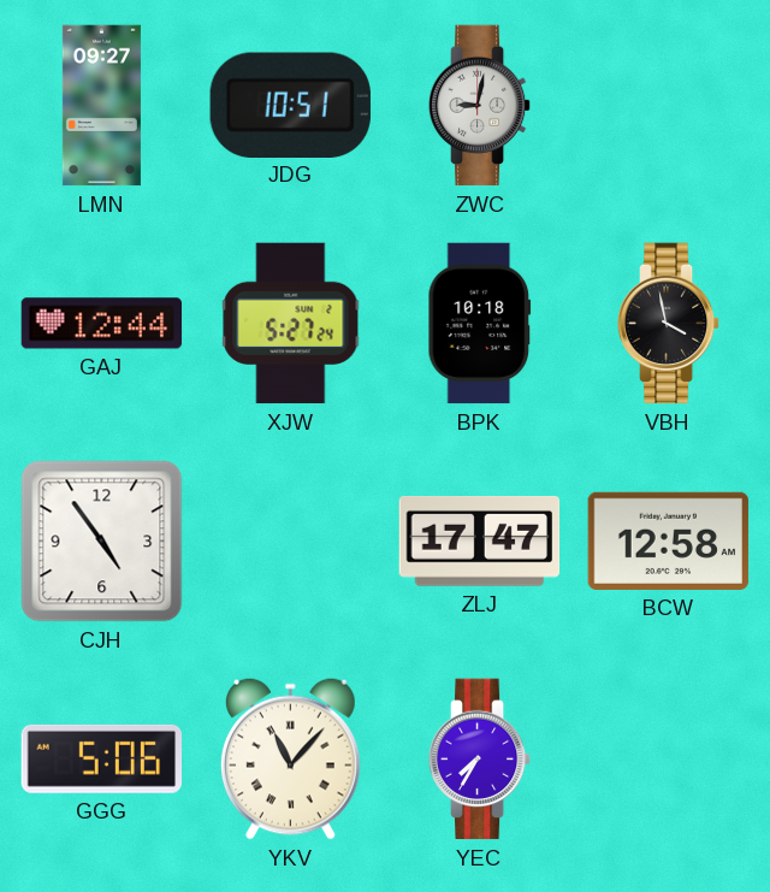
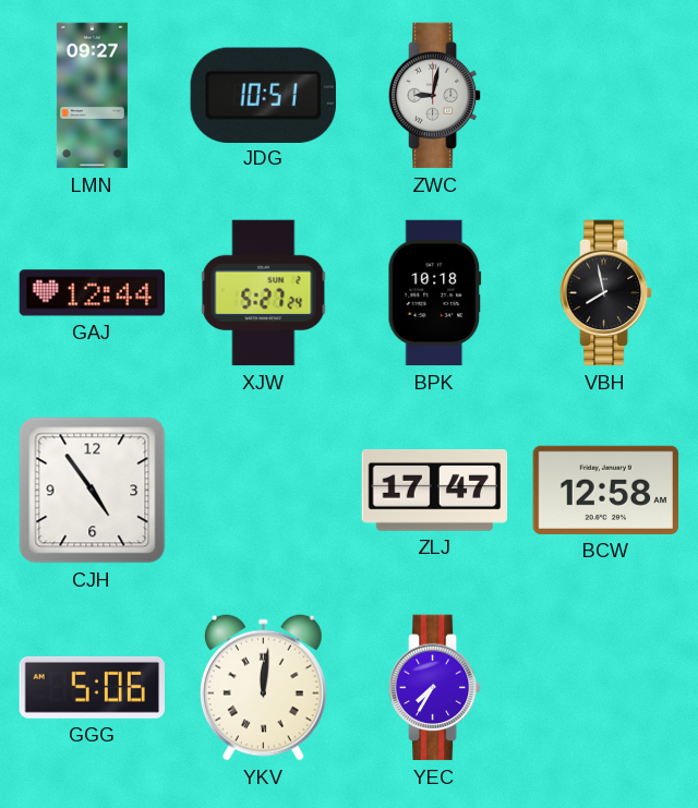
VBH: 3:58 -> 7:58
YKV: 11:07 -> 12:01
